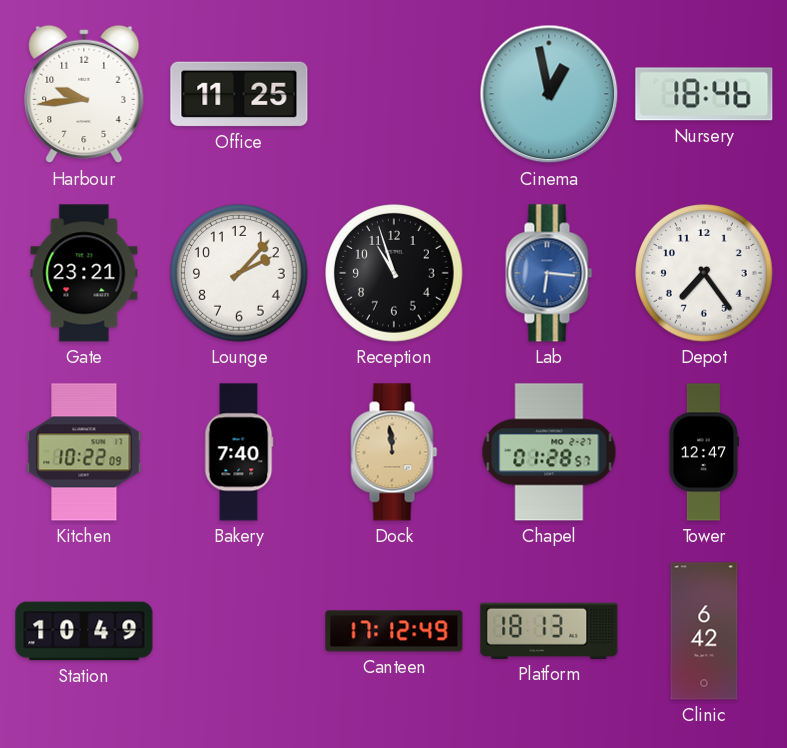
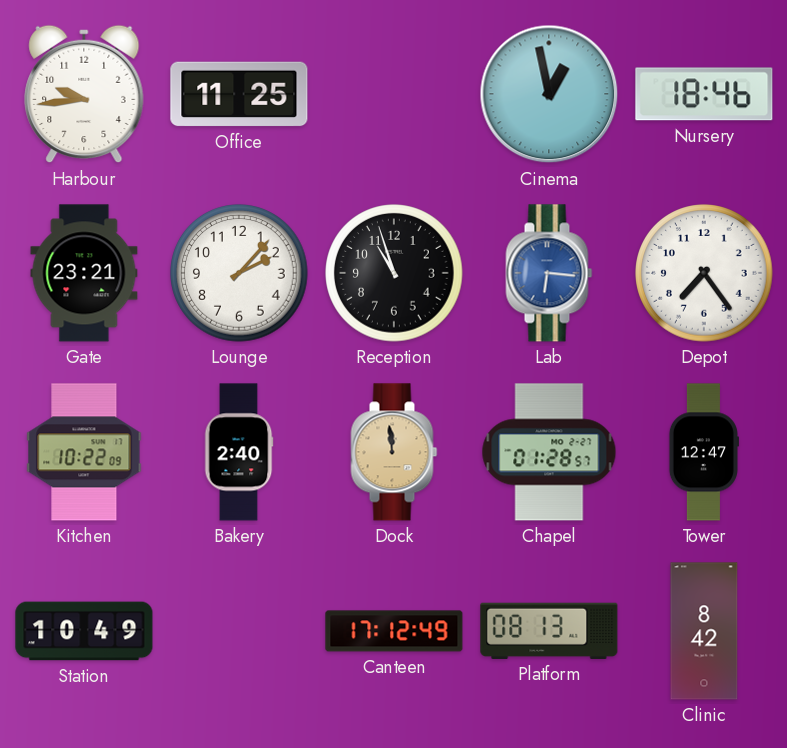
Bakery: 7:40 -> 2:40
Platform: 18:13 -> 08:13
Clinic: 6:42 -> 8:42
